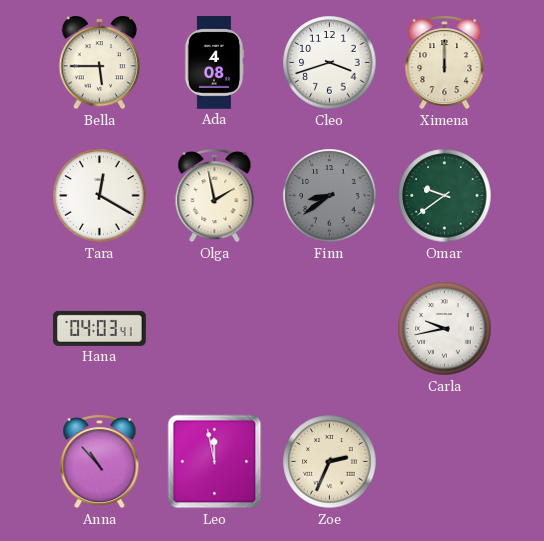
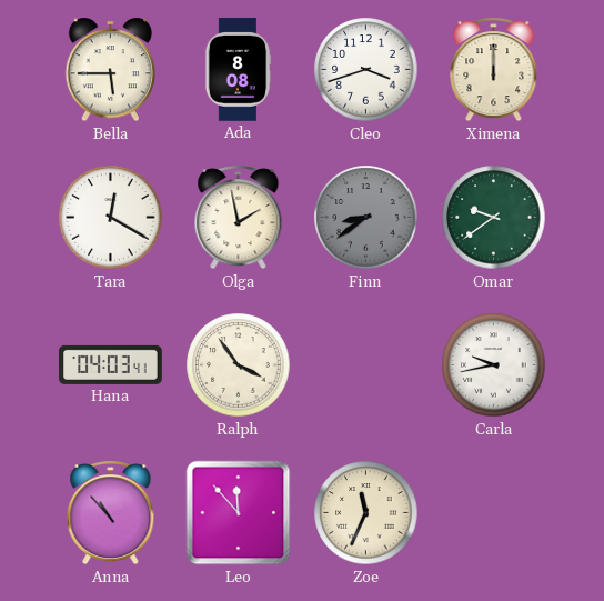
Ada: 4:08 -> 8:08
Ralph: none -> 3:54
Leo: 11:58 -> 11:53
Zoe: 2:34 -> 11:34
